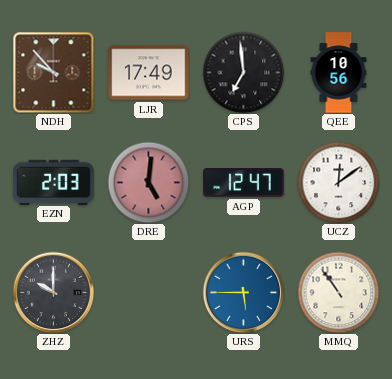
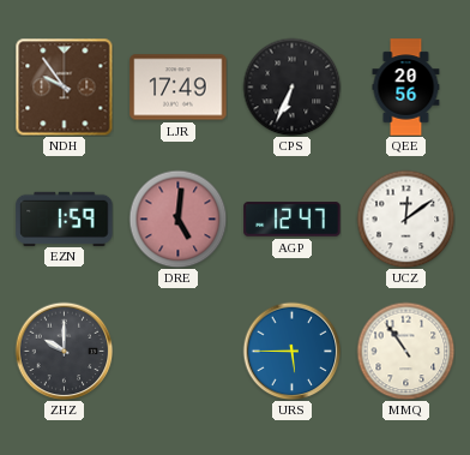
NDH: 9:53 -> 9:54
CPS: 6:59 -> 6:34
QEE: 10:56 -> 20:56
EZN: 2:03 -> 1:59
